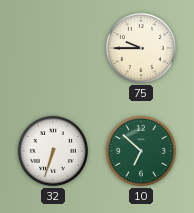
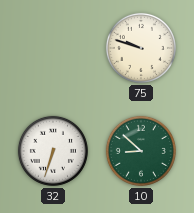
75: 9:45 -> 9:48
10: 6:52 -> 8:52
